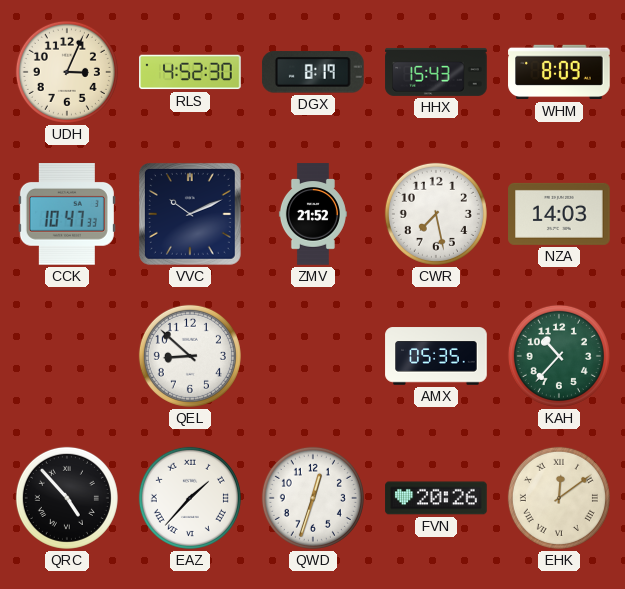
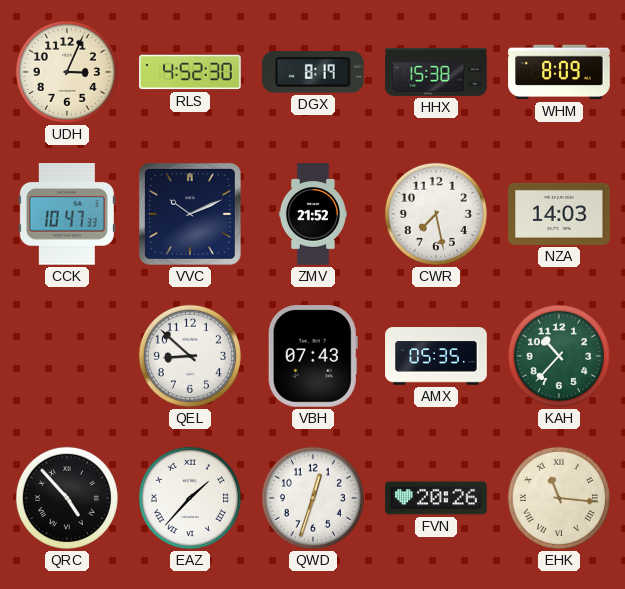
HHX: 15:43 -> 15:38
VBH: none -> 07:43
EHK: 12:09 -> 11:16
